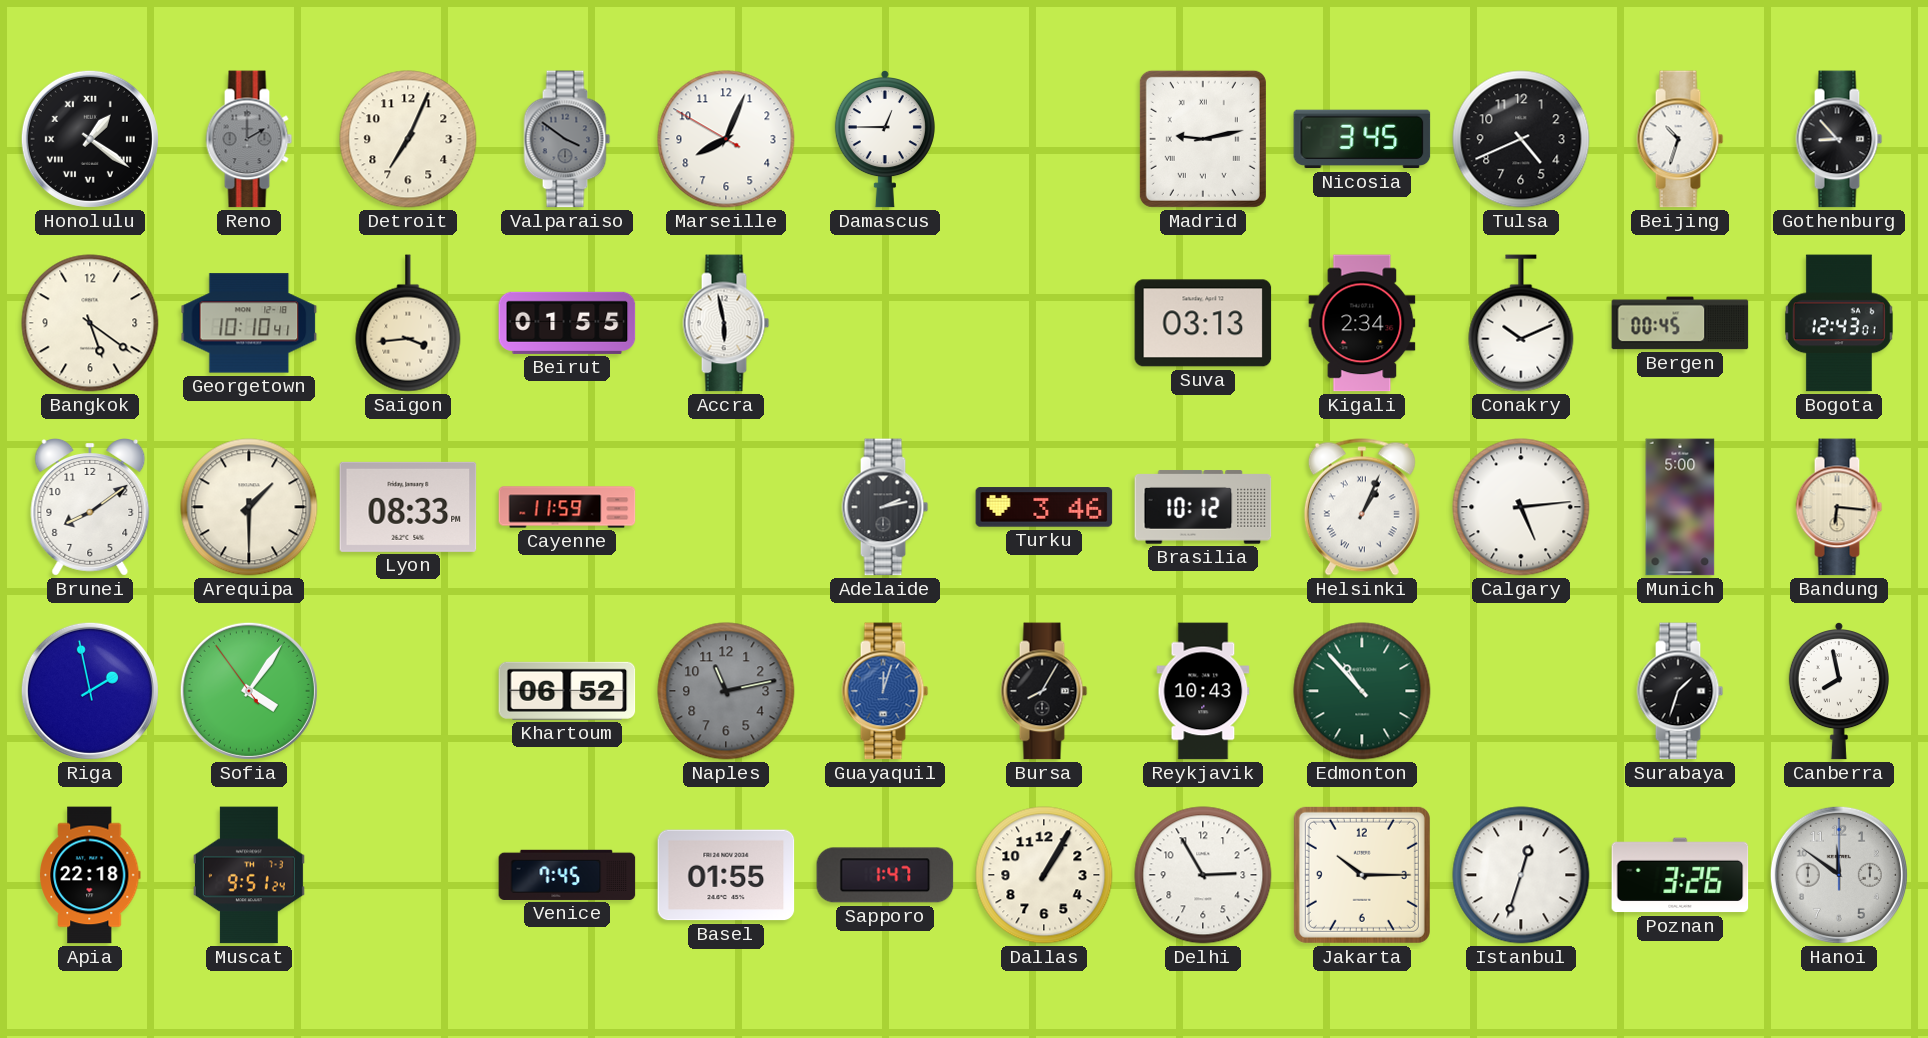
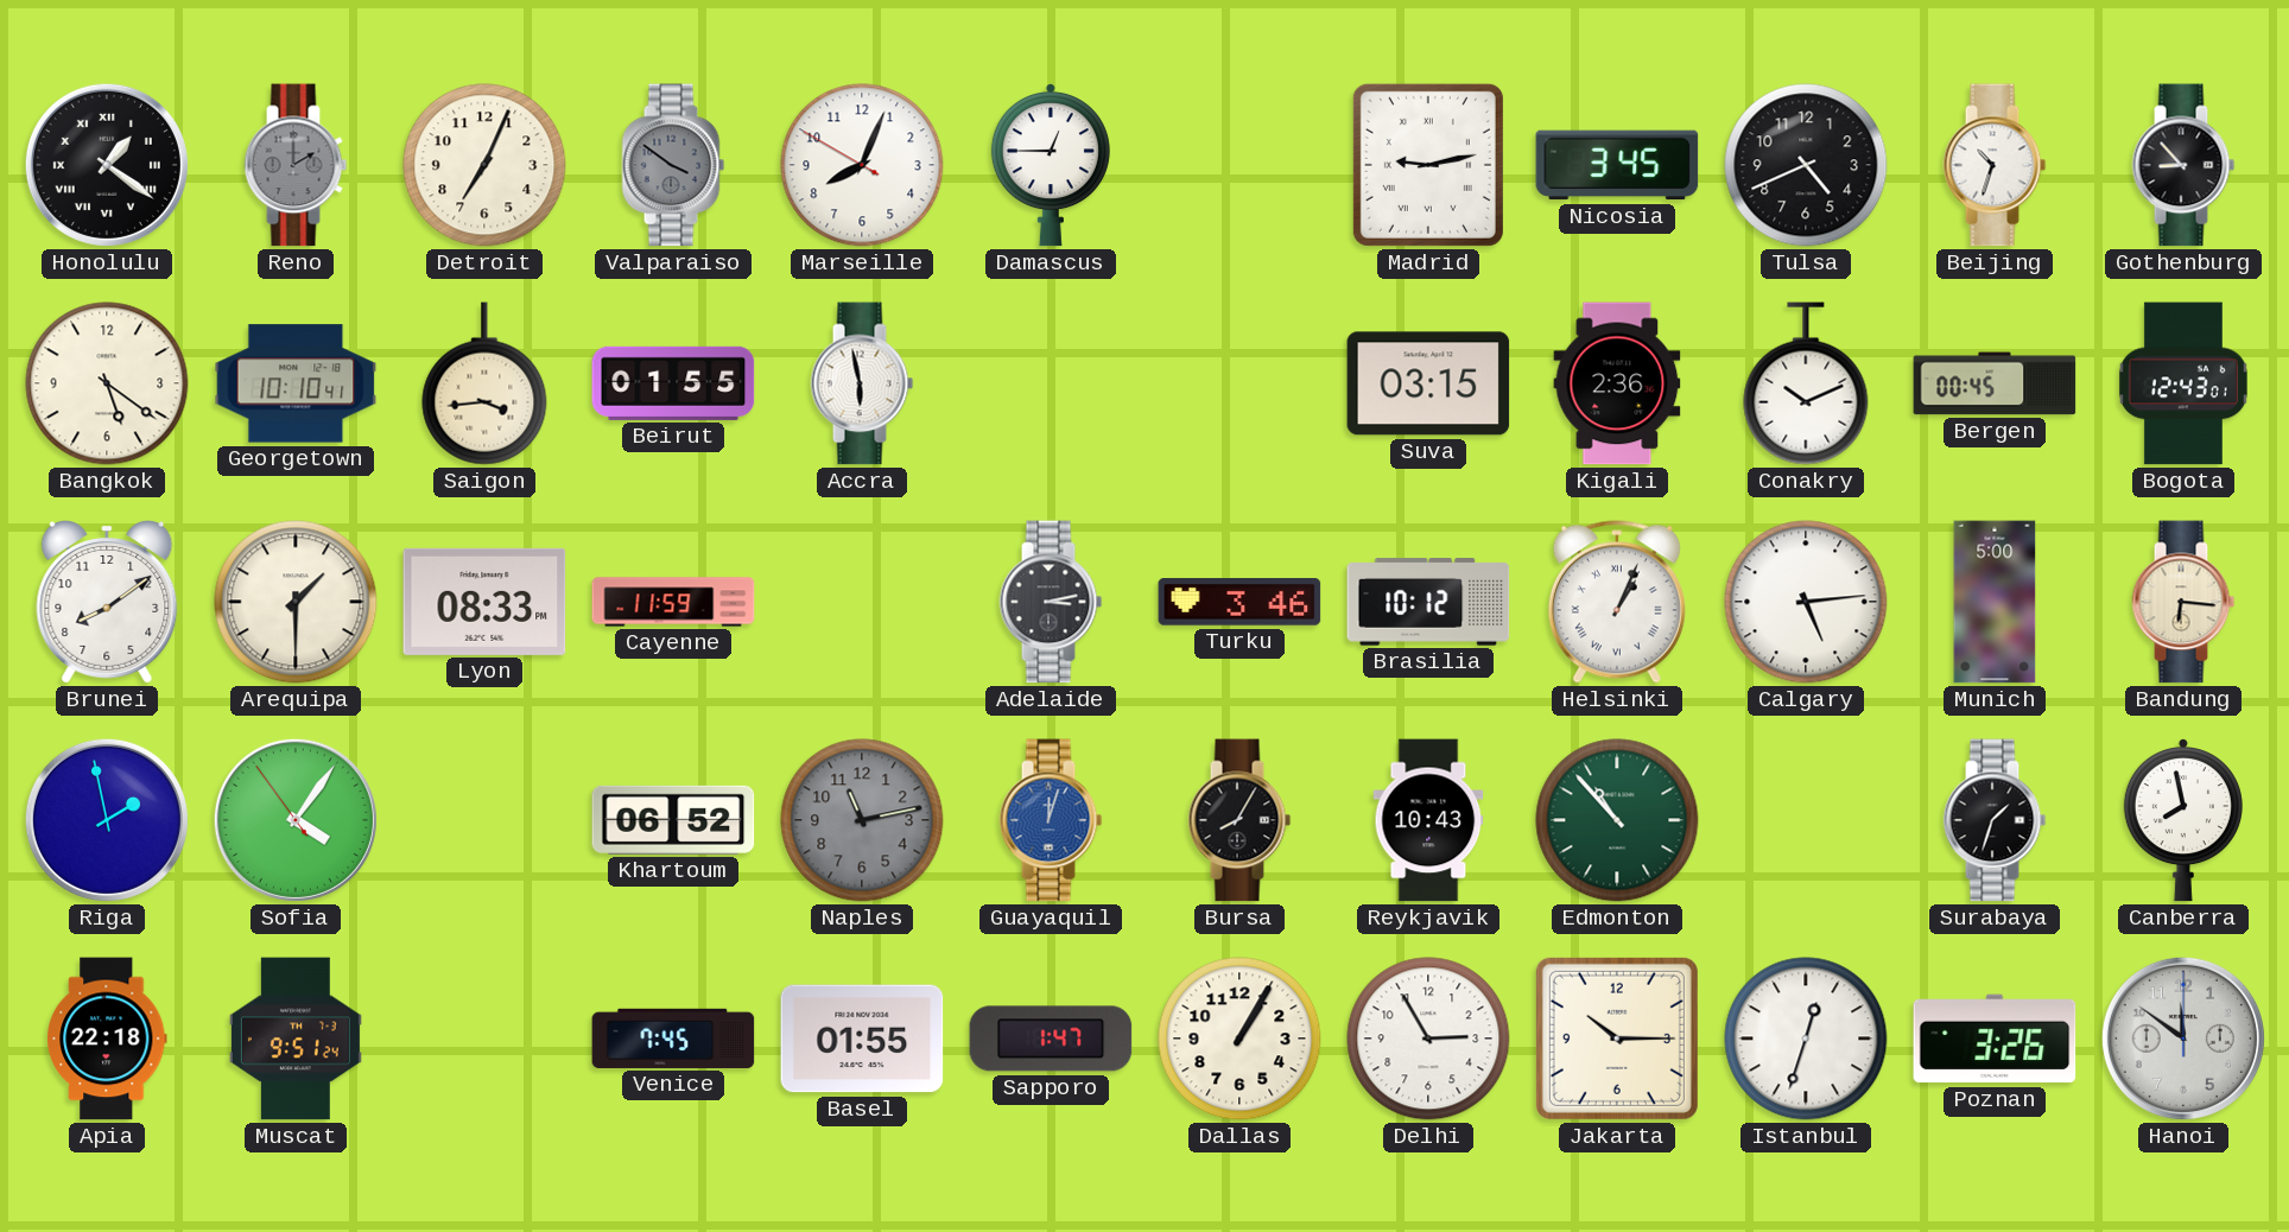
Suva: 03:13 -> 03:15
Kigali: 2:34 -> 2:36
Adelaide: 2:13 -> 3:13
